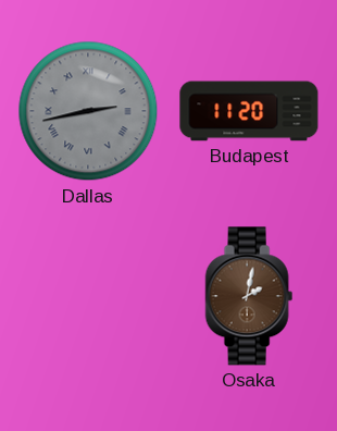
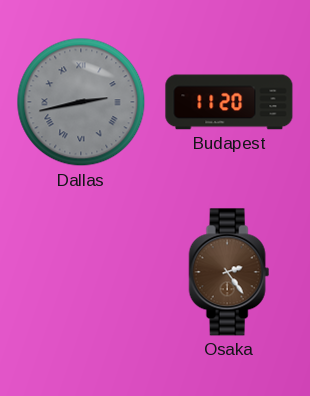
Osaka: 2:02 -> 2:24
